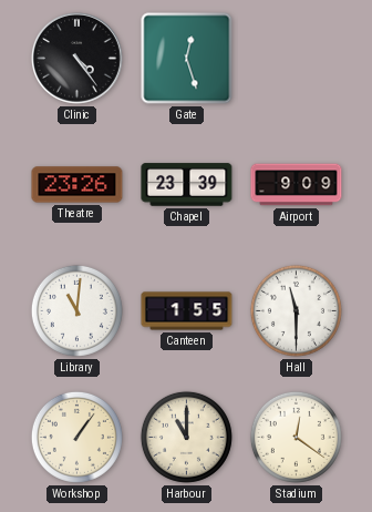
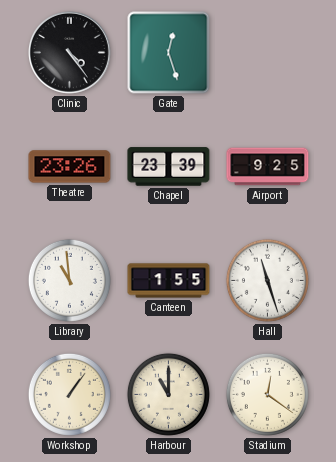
Airport: 9:09 -> 9:25
Library: 11:01 -> 10:59
Hall: 11:30 -> 11:27
